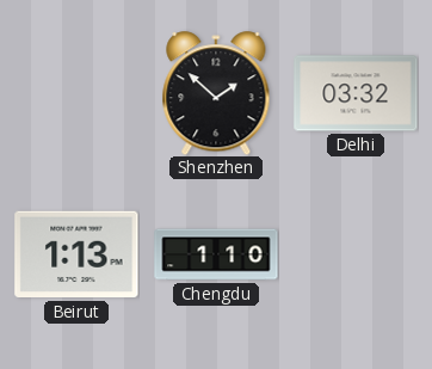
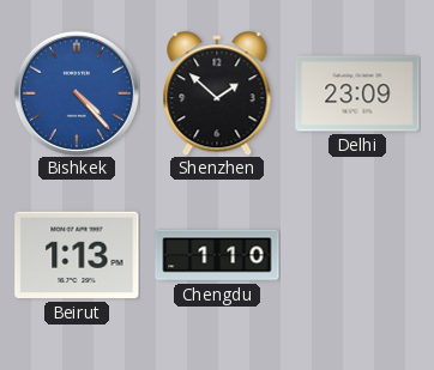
Bishkek: none -> 4:23
Delhi: 03:32 -> 23:09
